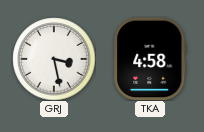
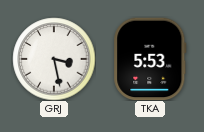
TKA: 4:58 -> 5:53
